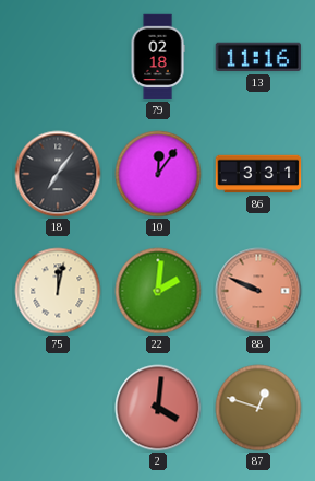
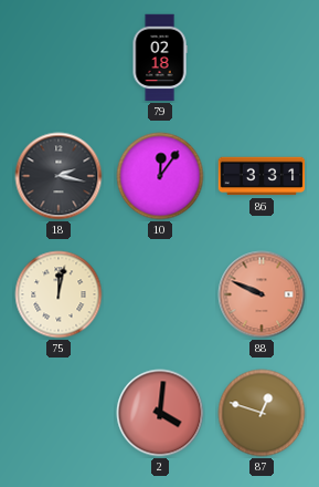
13: 11:16 -> none
18: 7:06 -> 2:17
22: 2:01 -> none
